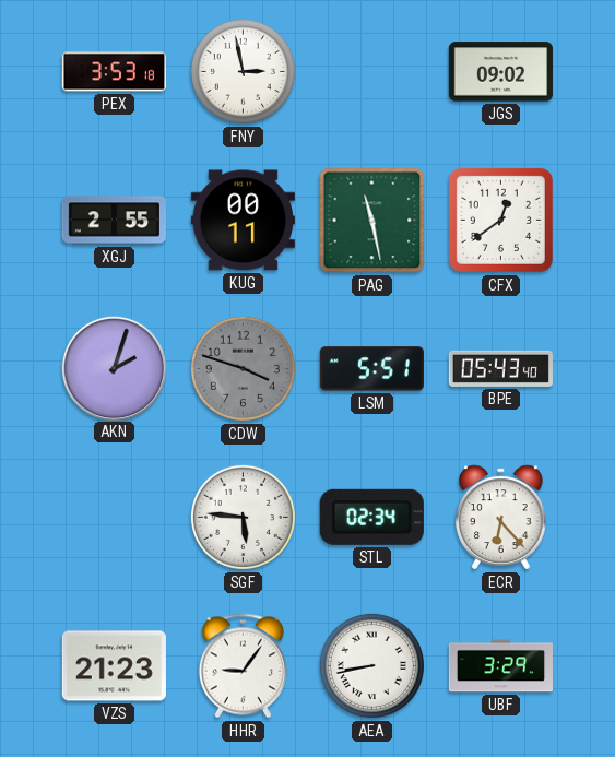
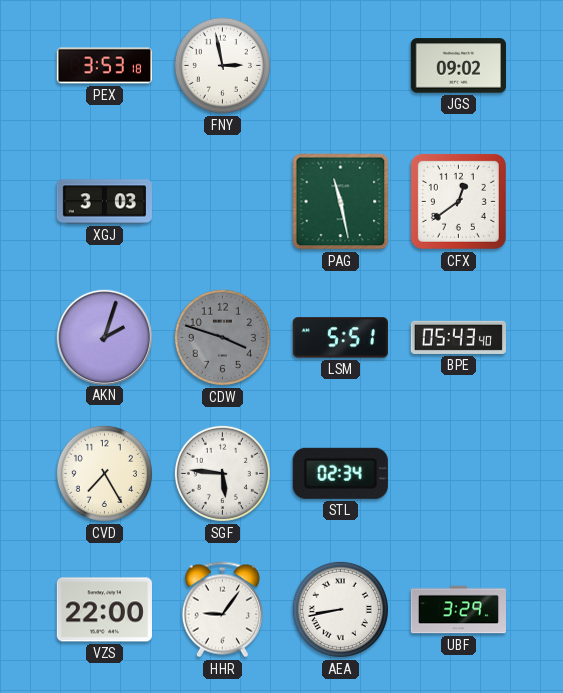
XGJ: 2:55 -> 3:03
KUG: 00:11 -> none
CVD: none -> 7:25
ECR: 6:23 -> none
VZS: 21:23 -> 22:00
